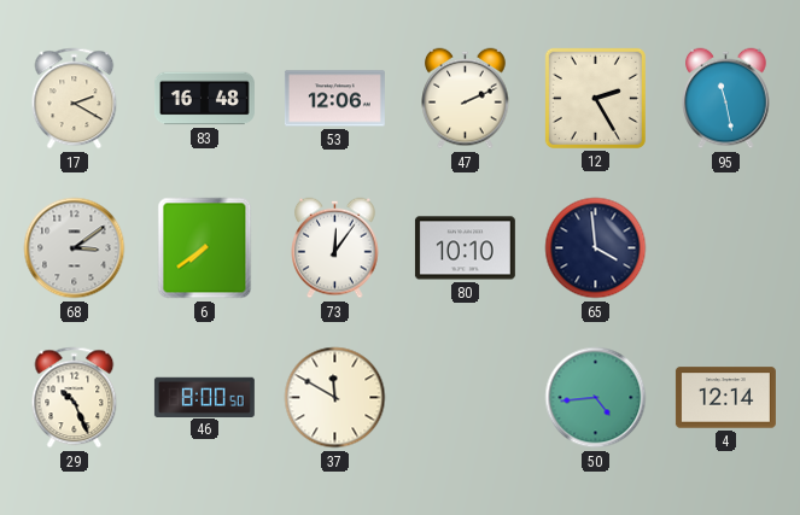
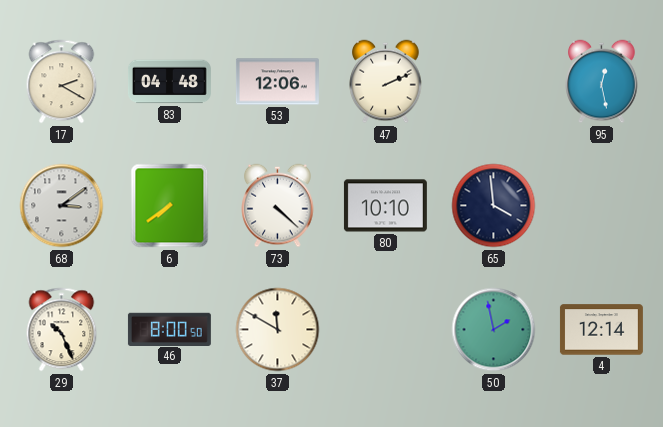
83: 16:48 -> 04:48
12: 2:25 -> none
95: 11:28 -> 12:28
73: 12:06 -> 4:22
50: 4:44 -> 1:58
